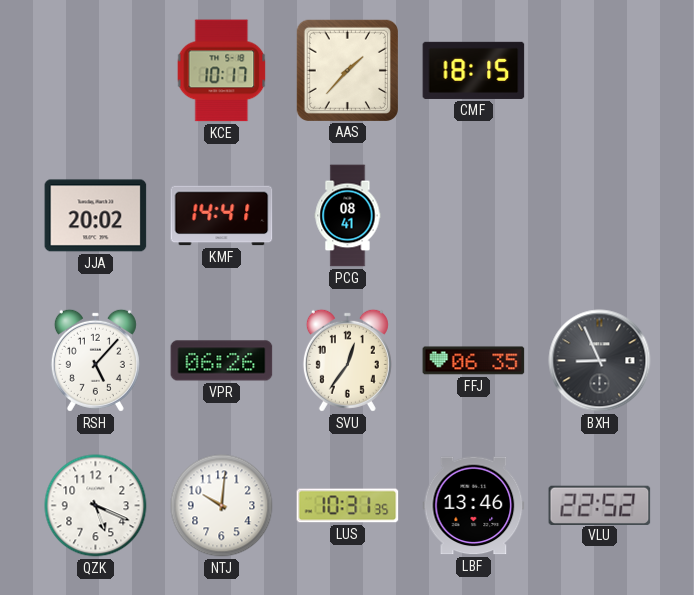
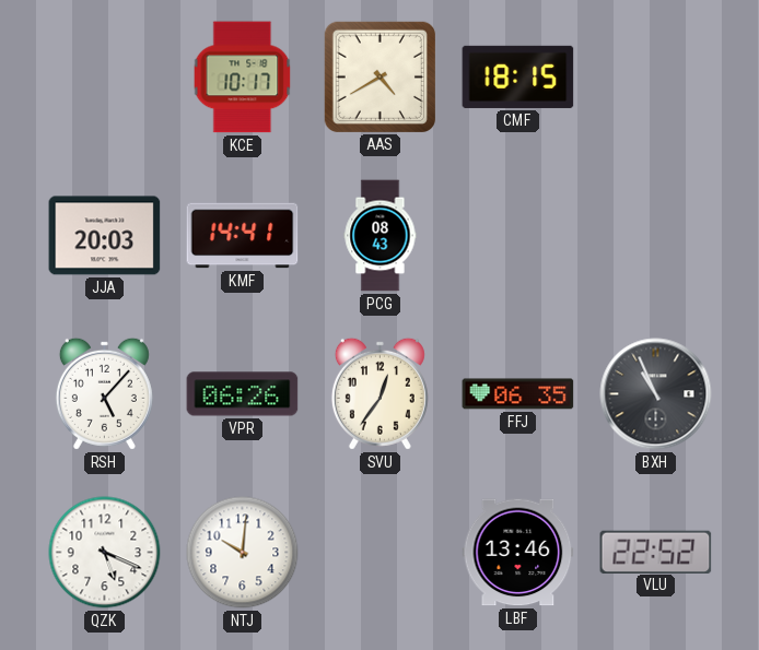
AAS: 1:37 -> 4:40
JJA: 20:02 -> 20:03
PCG: 08:41 -> 08:43
BXH: 8:56 -> 10:56
LUS: 10:31 -> none
